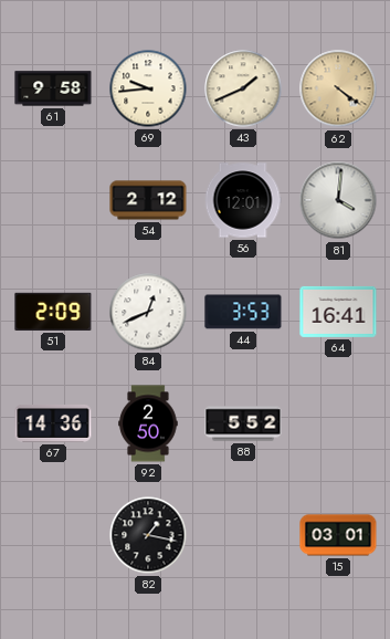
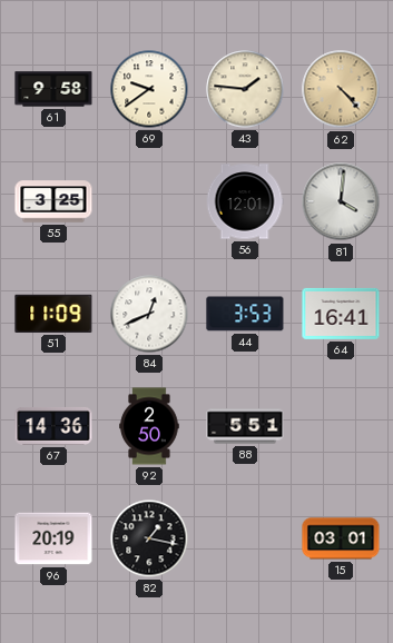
69: 9:44 -> 9:39
43: 1:41 -> 1:46
62: 4:21 -> 4:23
55: none -> 3:25
54: 2:12 -> none
51: 2:09 -> 11:09
88: 5:52 -> 5:51
96: none -> 20:19
